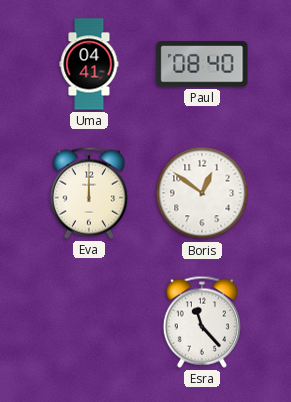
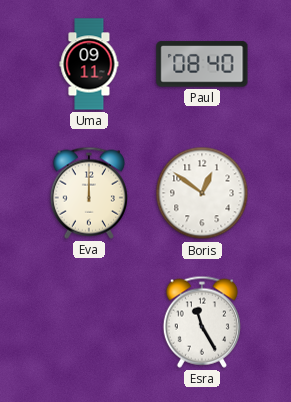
Uma: 04:41 -> 09:11
Esra: 11:23 -> 11:25
